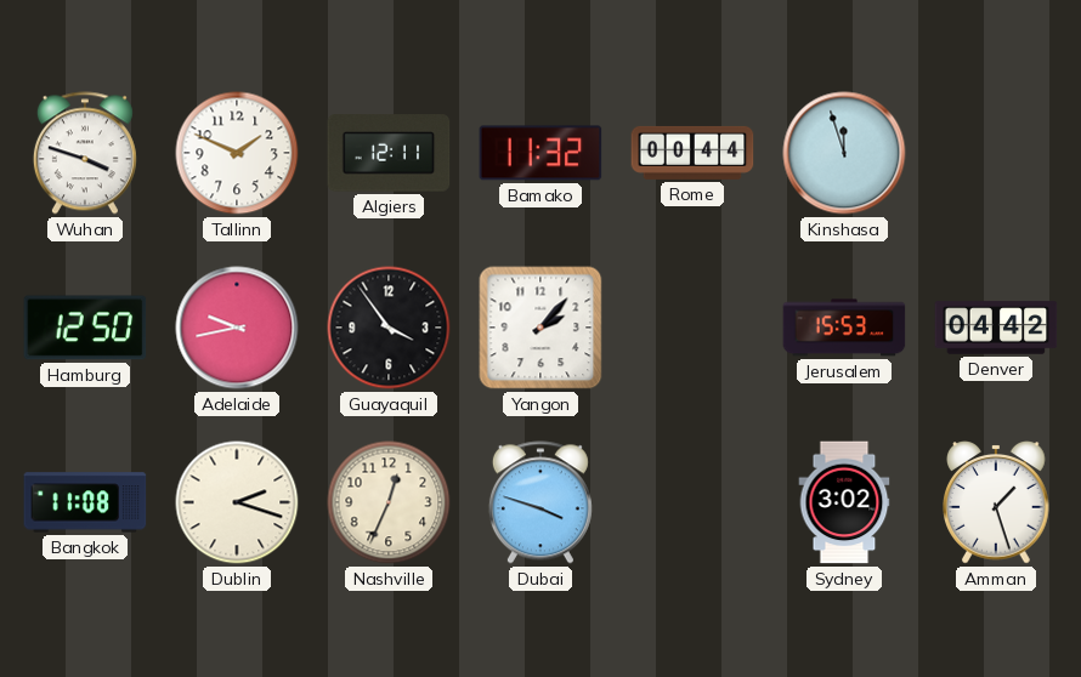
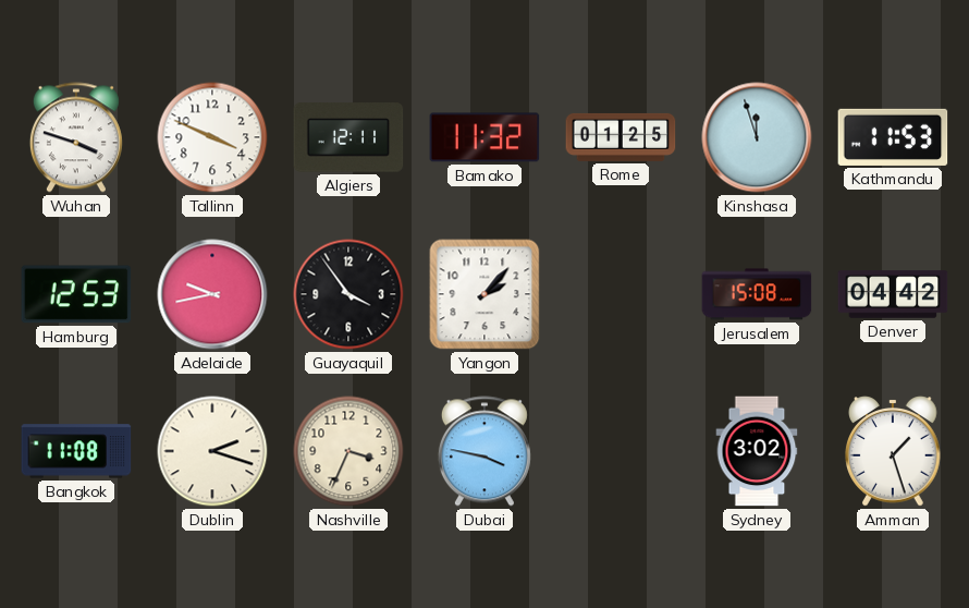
Tallinn: 1:49 -> 3:49
Rome: 00:44 -> 01:25
Kathmandu: none -> 11:53
Hamburg: 12:50 -> 12:53
Jerusalem: 15:53 -> 15:08
Nashville: 12:34 -> 3:34
Dubai: 3:48 -> 3:47
